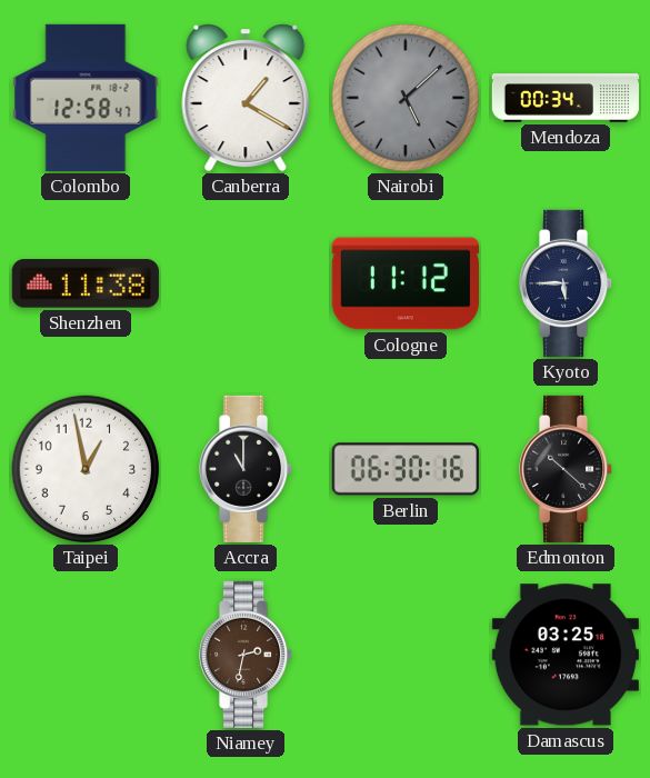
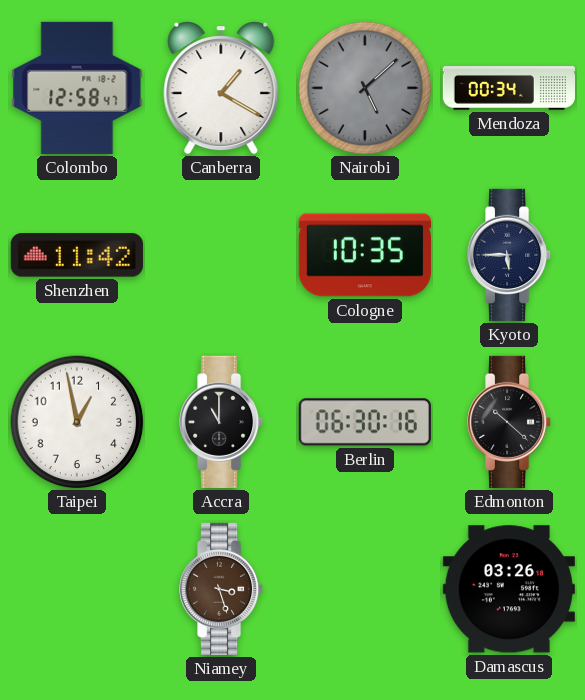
Shenzhen: 11:38 -> 11:42
Cologne: 11:12 -> 10:35
Niamey: 2:32 -> 3:27
Damascus: 03:25 -> 03:26
